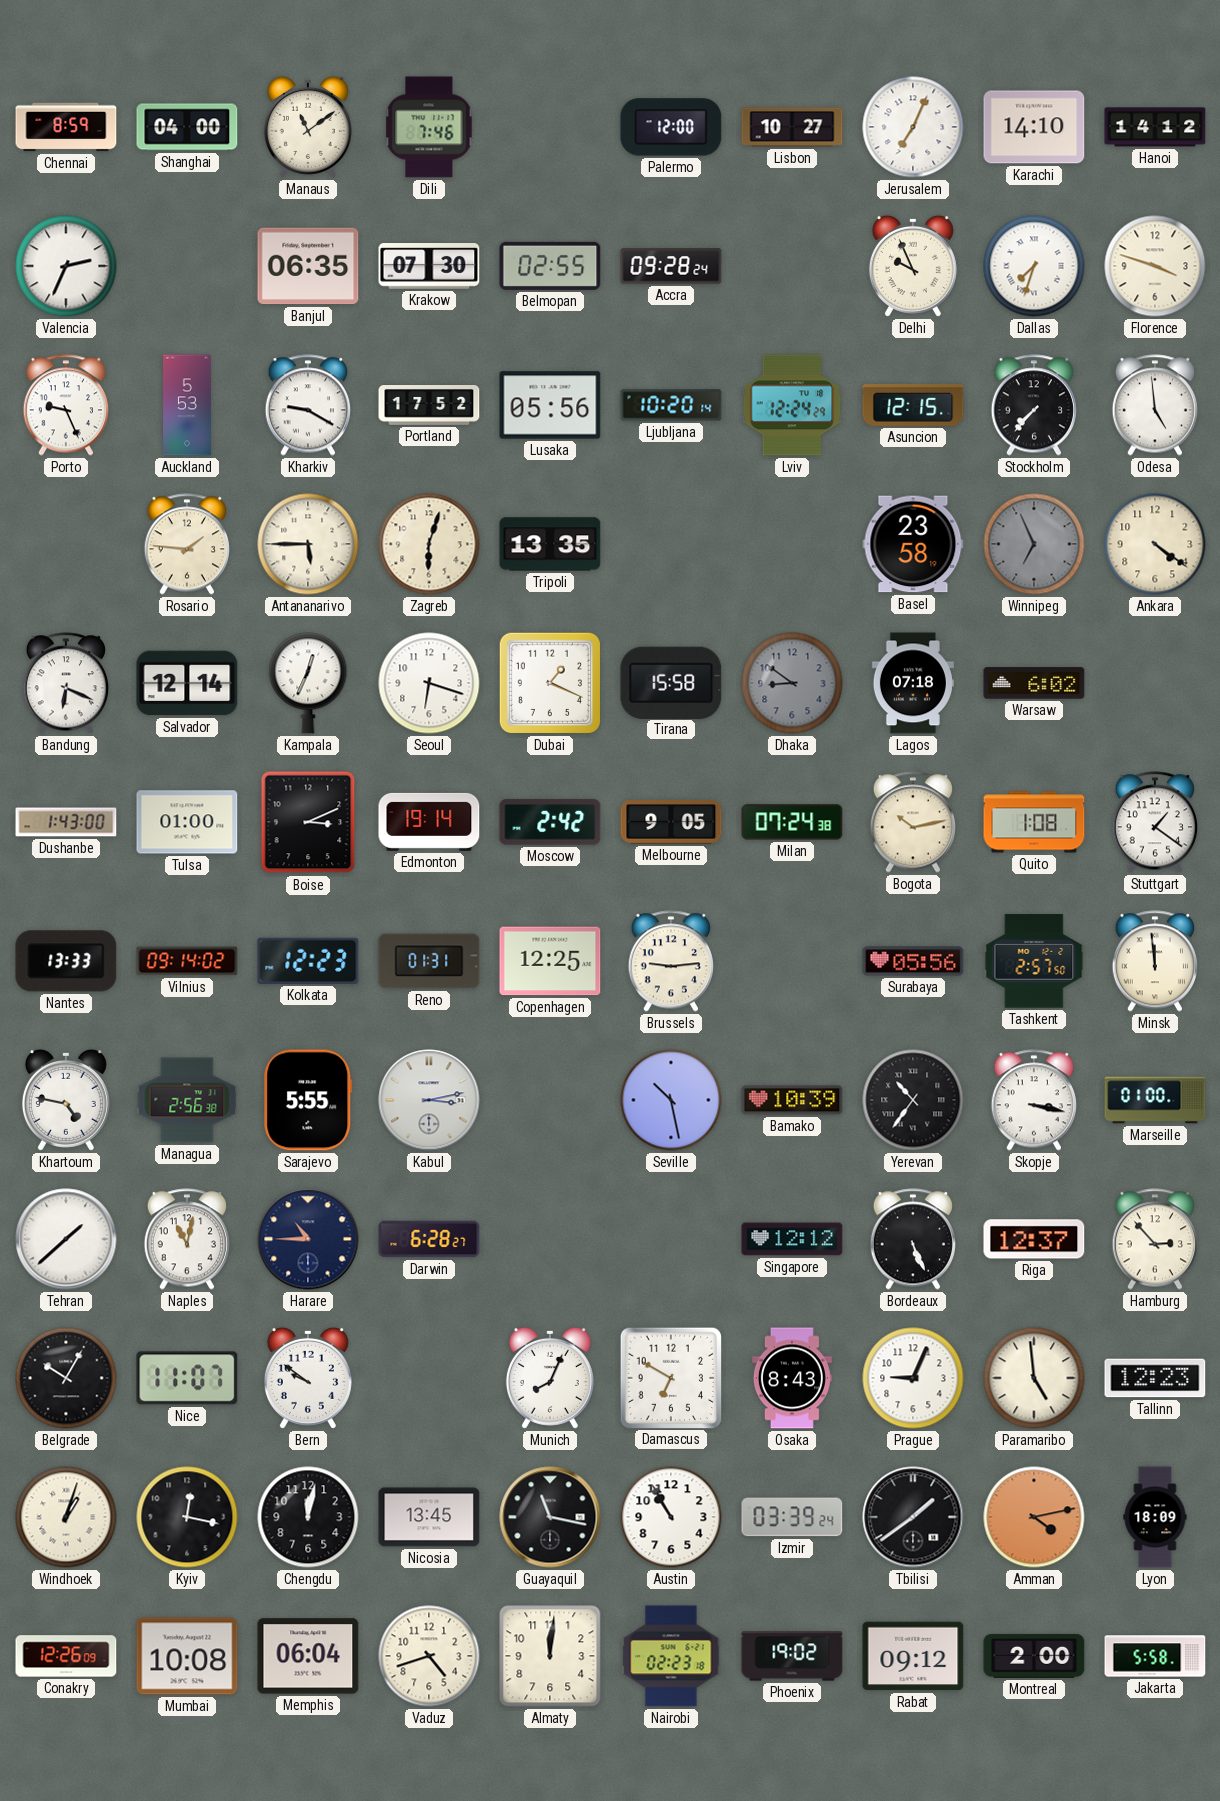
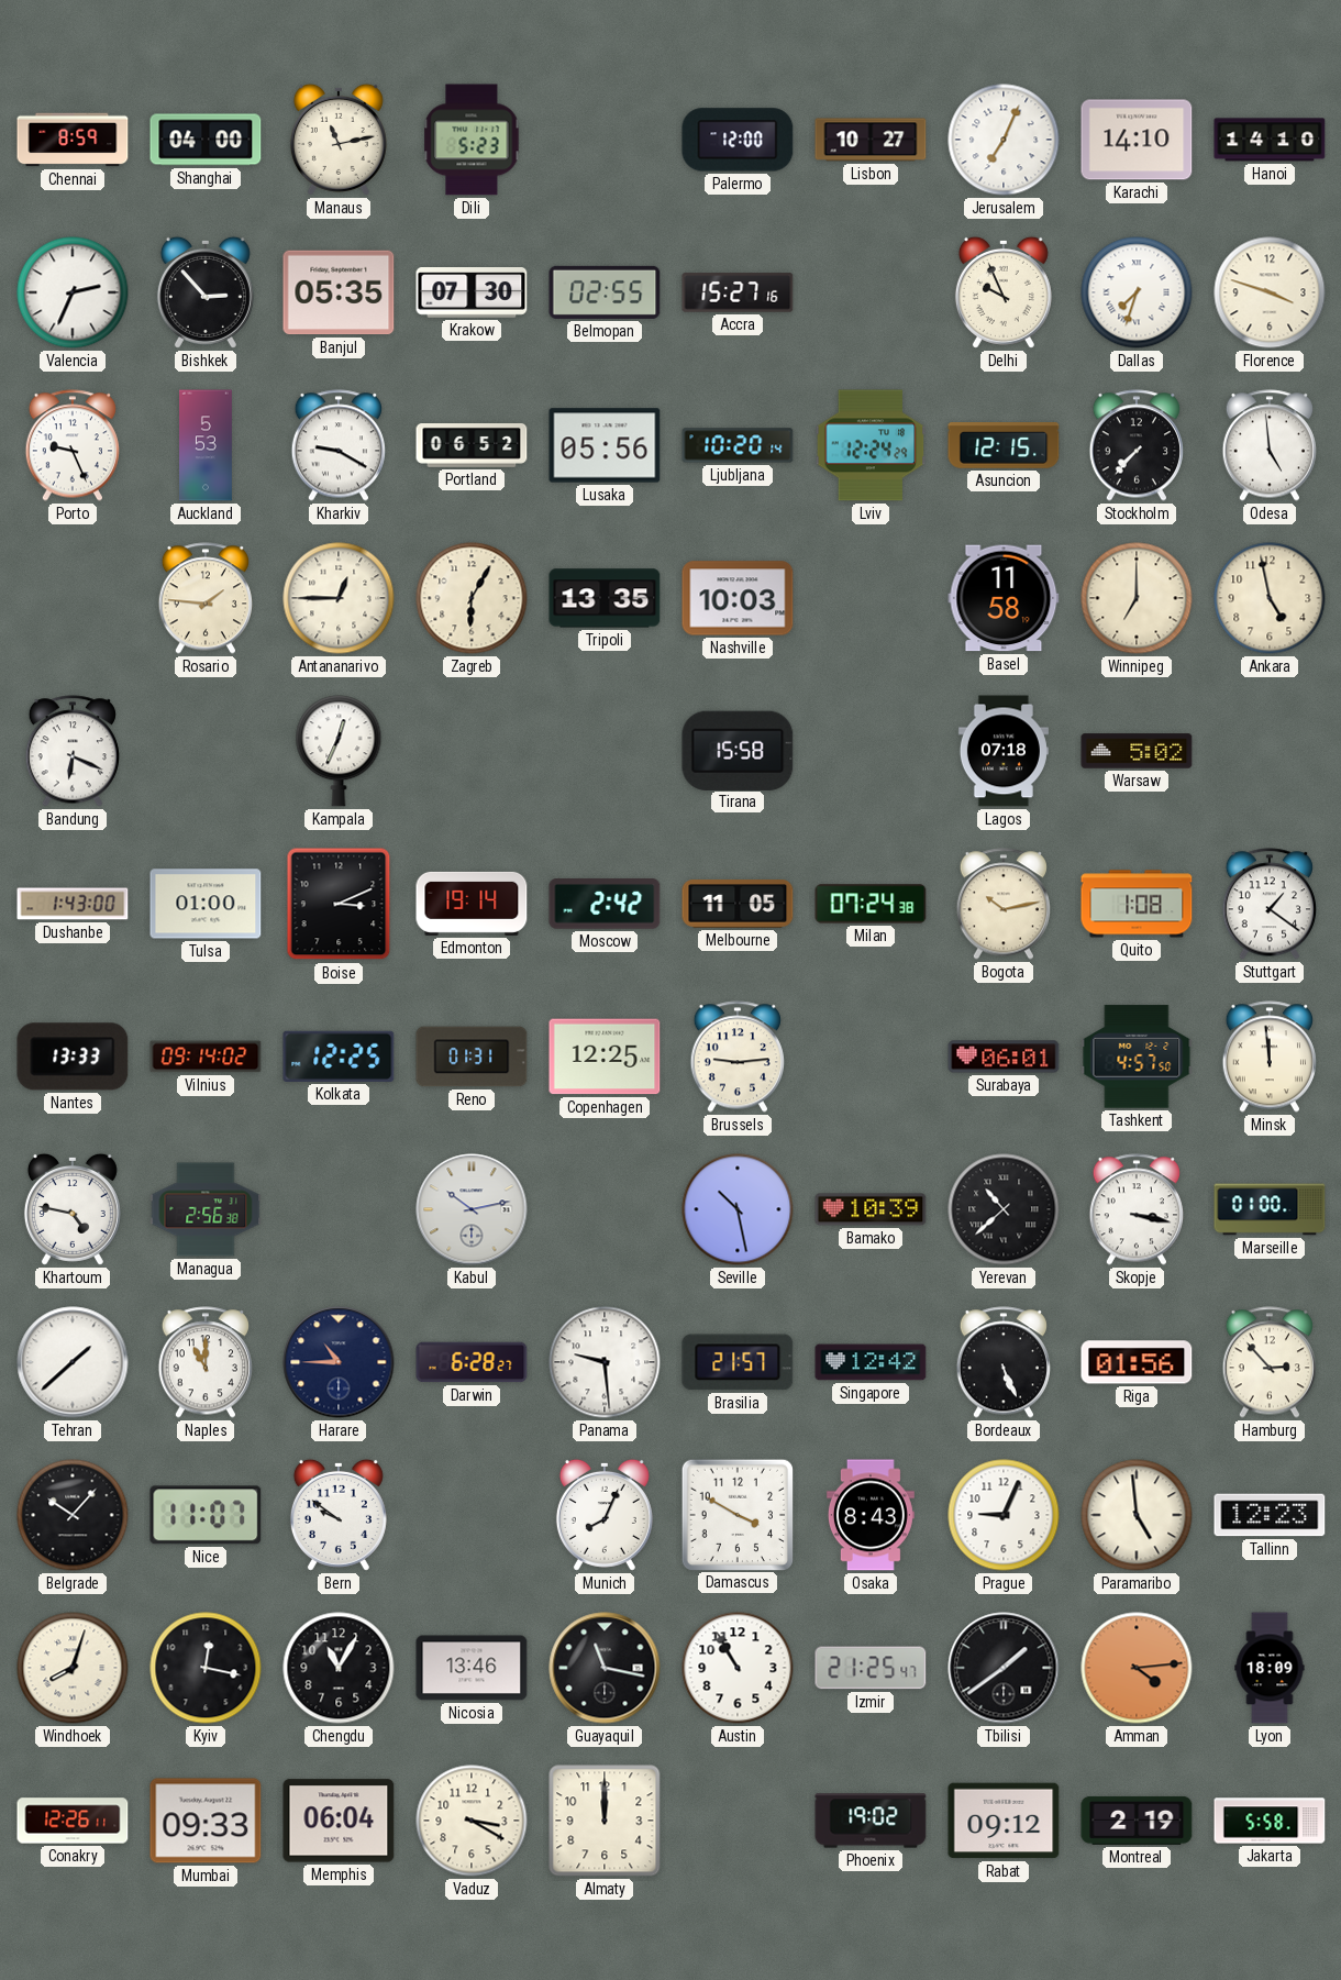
Manaus: 11:09 -> 11:13
Dili: 7:46 -> 5:23
Hanoi: 14:12 -> 14:10
Bishkek: none -> 2:53
Banjul: 06:35 -> 05:35
Accra: 09:28 -> 15:27
Portland: 17:52 -> 06:52
Antananarivo: 5:45 -> 12:45
Zagreb: 6:03 -> 6:05
Nashville: none -> 10:03
Basel: 23:58 -> 11:58
Winnipeg: 6:56 -> 7:00
Winnipeg dial: grey -> cream
Ankara: 4:21 -> 4:58
Salvador: 12:14 -> none
Seoul: 6:18 -> none
Dubai: 1:19 -> none
Dhaka: 8:51 -> none
Warsaw: 6:02 -> 5:02
Melbourne: 9:05 -> 11:05
Kolkata: 12:23 -> 12:25
Surabaya: 05:56 -> 06:01
Tashkent: 2:57 -> 4:57
Sarajevo: 5:55 -> none
Kabul: 3:13 -> 10:13
Yerevan: 10:36 -> 10:38
Naples: 11:02 -> 11:00
Panama: none -> 9:29
Brasilia: none -> 21:57
Singapore: 12:12 -> 12:42
Riga: 12:37 -> 01:56
Belgrade: 10:05 -> 10:07
Damascus: 6:50 -> 3:50
Windhoek: 1:03 -> 8:03
Chengdu: 12:02 -> 11:05
Nicosia: 13:45 -> 13:46
Izmir: 03:39 -> 21:25
Amman: 4:13 -> 4:14
Conakry: 12:26:09 -> 12:26:11
Mumbai: 10:08 -> 09:33
Vaduz: 4:42 -> 3:20
Almaty: 12:01 -> 12:00
Nairobi: 02:23 -> none
Montreal: 2:00 -> 2:19
